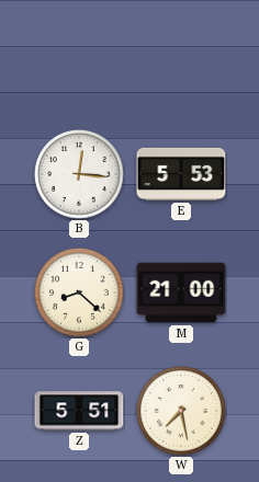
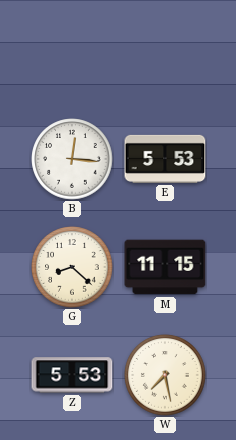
M: 21:00 -> 11:15
Z: 5:51 -> 5:53
